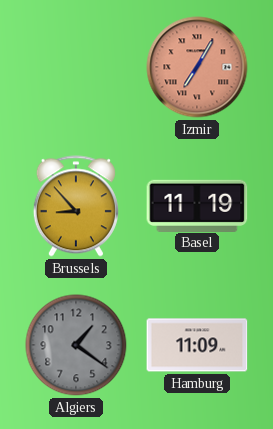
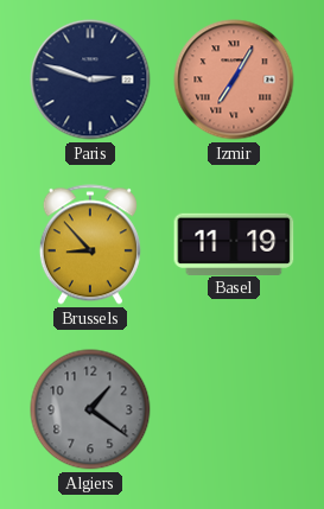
Paris: none -> 2:48
Hamburg: 11:09 -> none
